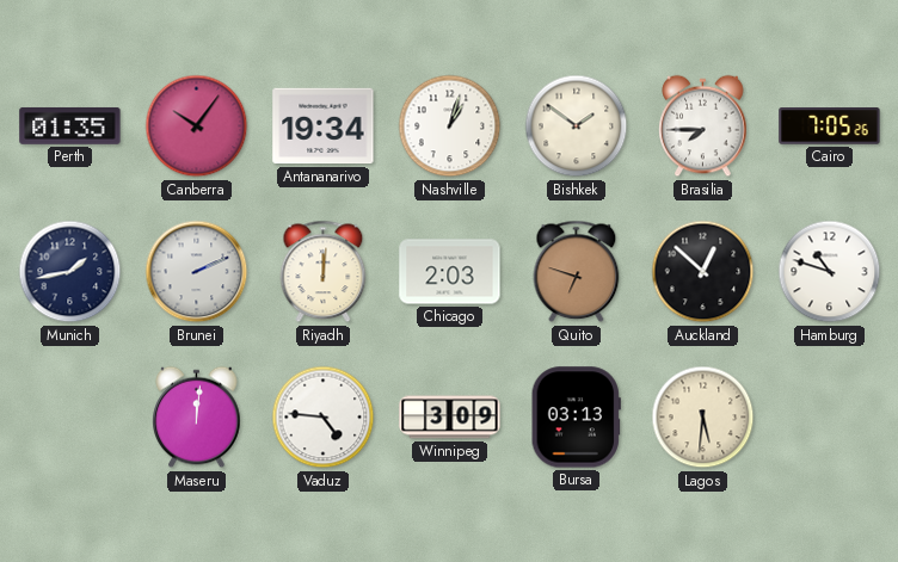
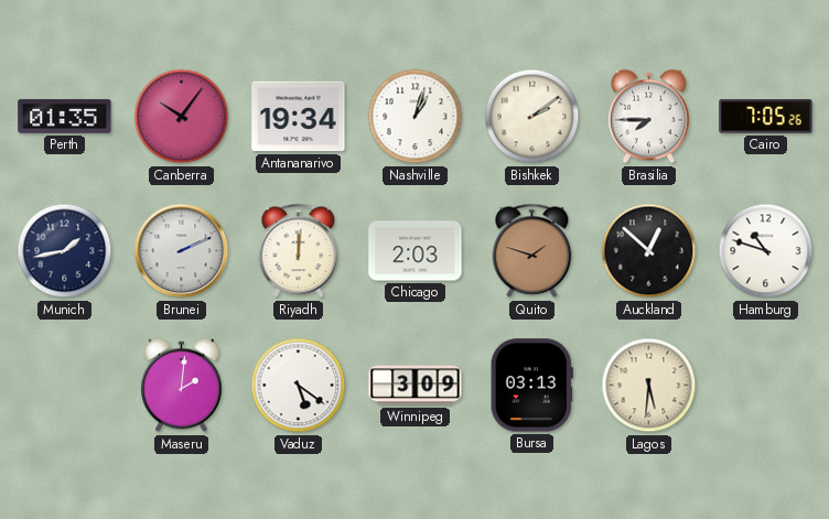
Bishkek: 1:51 -> 2:09
Quito: 6:48 -> 1:48
Maseru: 12:01 -> 2:01
Vaduz: 4:46 -> 5:21
